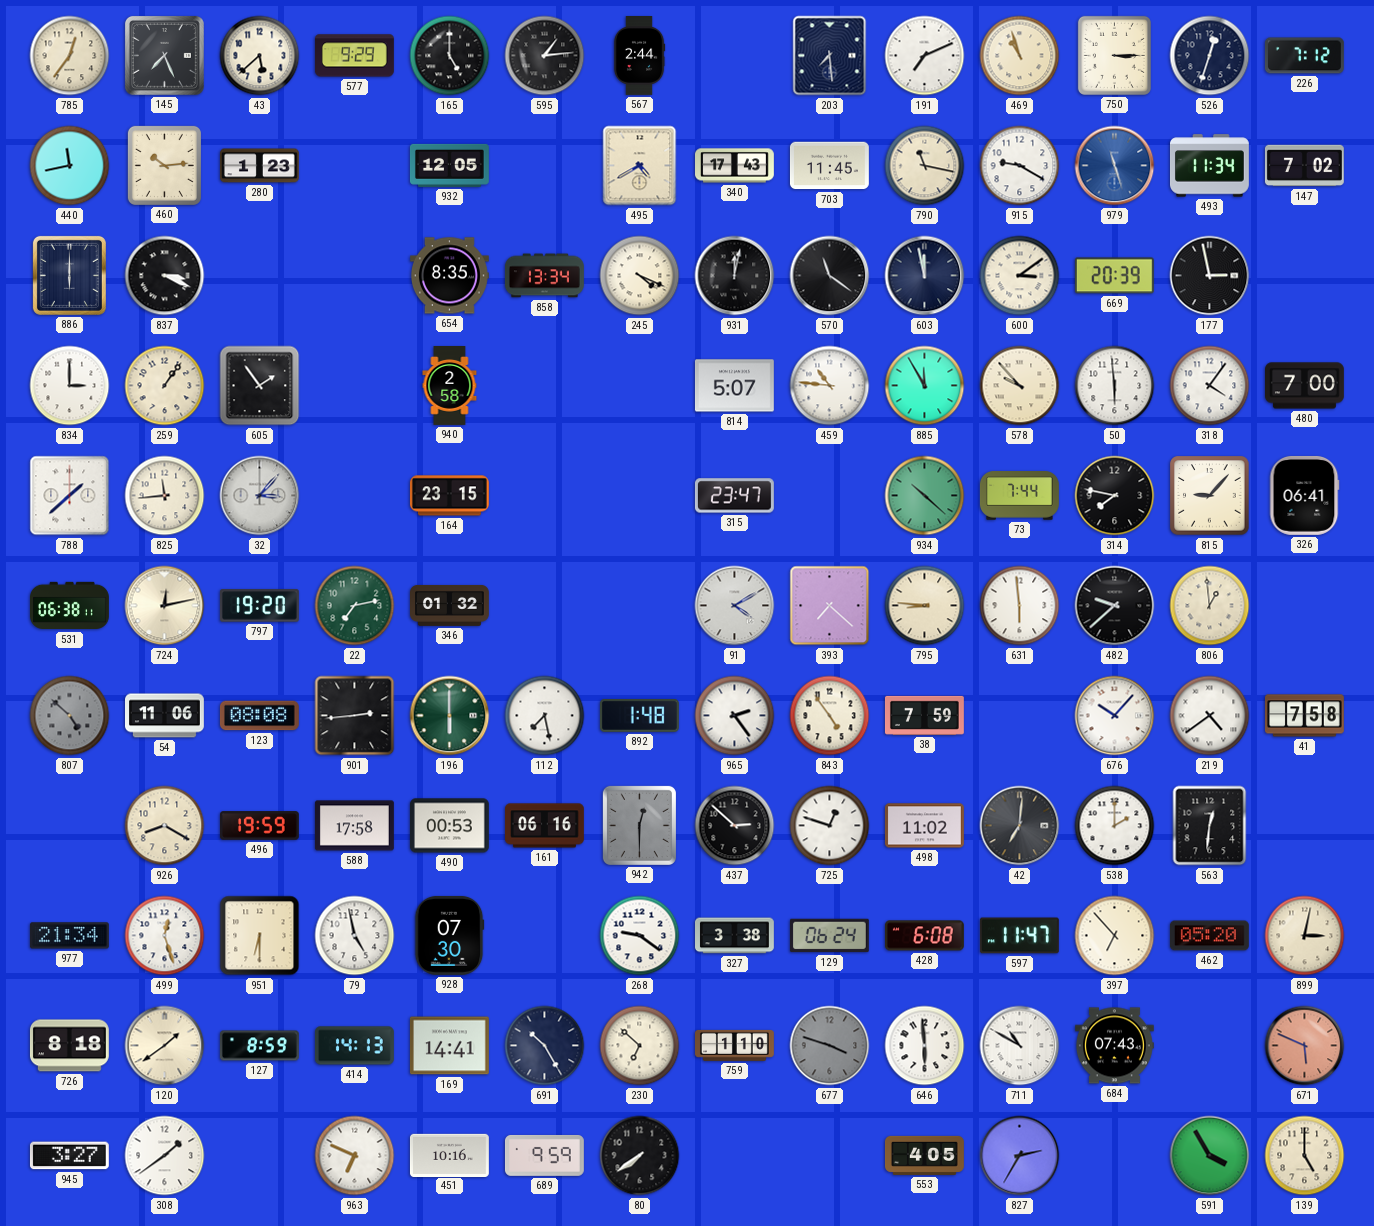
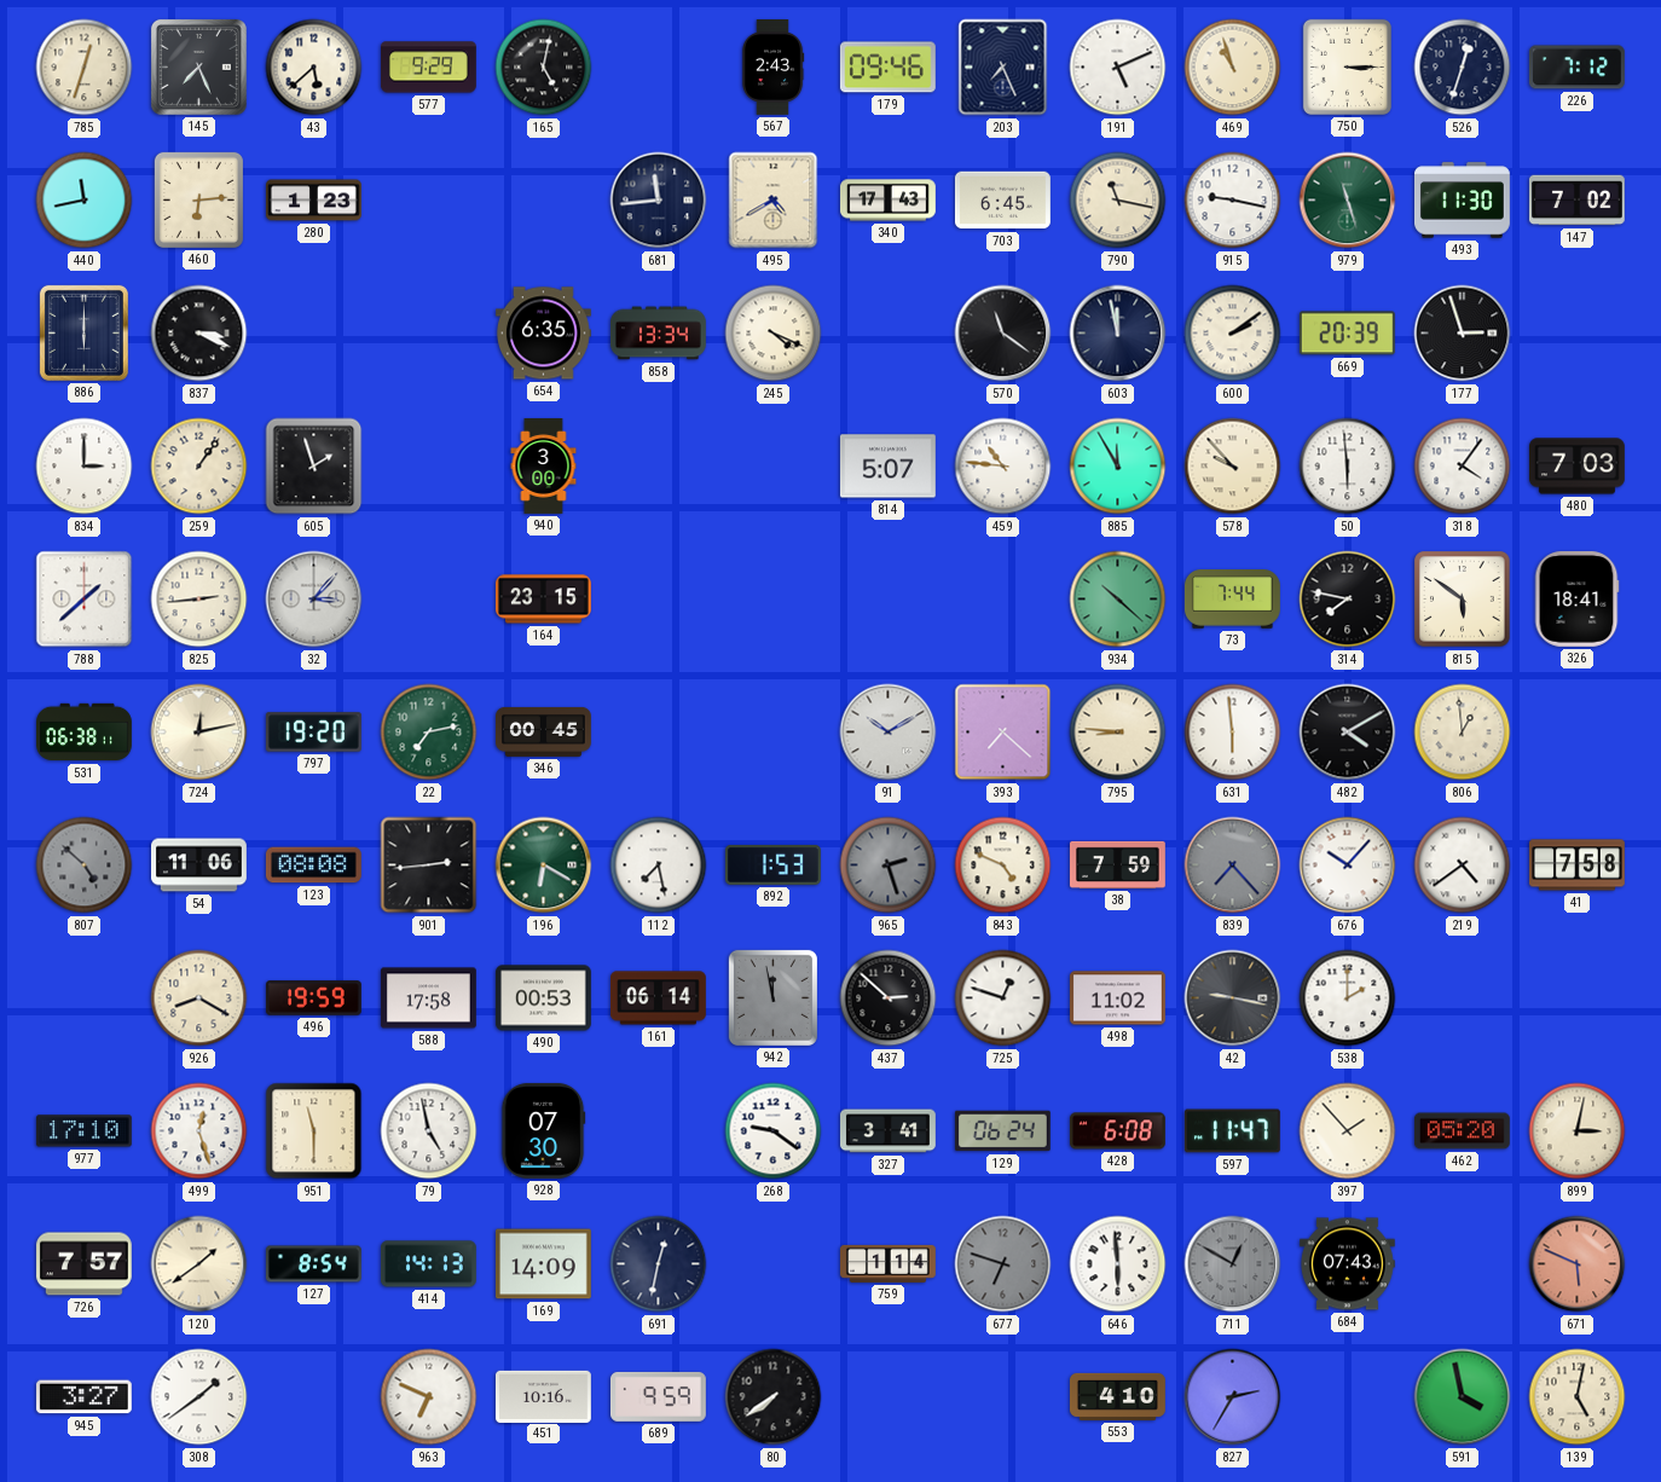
785: 12:36 -> 12:33
165: 5:00 -> 5:02
595: 1:14 -> none
567: 2:44 -> 2:43
179: none -> 09:46
203: 7:29 -> 7:26
191: 7:11 -> 5:11
460: 10:14 -> 6:14
932: 12:05 -> none
681: none -> 11:44
703: 11:45 -> 6:45
915: 9:20 -> 9:17
979 dial: blue -> green
493: 11:34 -> 11:30
654: 8:35 -> 6:35
931: 12:02 -> none
600: 3:09 -> 2:09
177: 2:58 -> 2:57
605: 1:54 -> 1:57
940: 2:58 -> 3:00
480: 7:00 -> 7:03
825: 11:44 -> 2:44
315: 23:47 -> none
815: 9:07 -> 5:51
326: 06:41 -> 18:41
346: 01:32 -> 00:45
91: 4:10 -> 10:10
482: 9:38 -> 4:10
196: 6:00 -> 6:20
892: 1:48 -> 1:53
965: 2:24 -> 2:27
965 dial: white -> grey
843: 4:54 -> 4:49
839: none -> 7:23
161: 06:16 -> 06:14
942: 12:30 -> 11:58
42: 7:01 -> 9:17
563: 12:31 -> none
977: 21:34 -> 17:10
951: 6:30 -> 11:30
327: 3:38 -> 3:41
397: 6:53 -> 1:53
726: 8:18 -> 7:57
127: 8:59 -> 8:54
169: 14:41 -> 14:09
691: 10:25 -> 12:32
230: 6:52 -> none
759: 1:10 -> 1:14
677: 3:48 -> 6:48
711: 10:50 -> 12:50
711 dial: white -> grey
553: 4:05 -> 4:10
591: 3:55 -> 3:58
139: 5:00 -> 5:02
